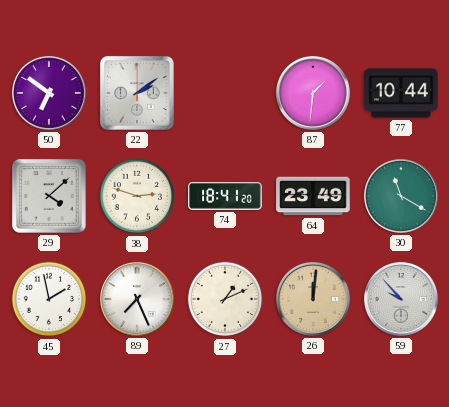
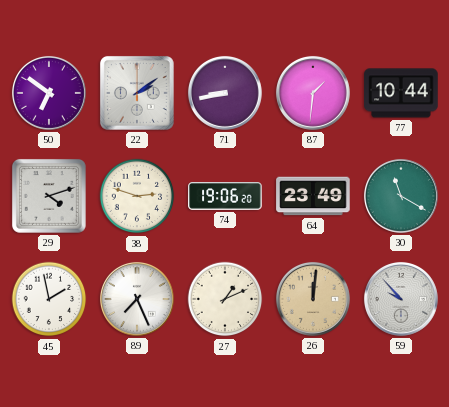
71: none -> 8:43
29: 4:08 -> 4:12
74: 18:41 -> 19:06
